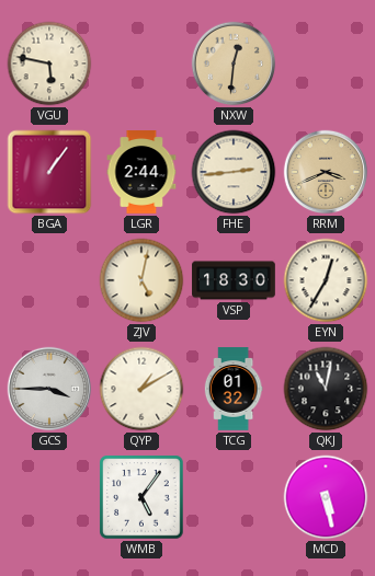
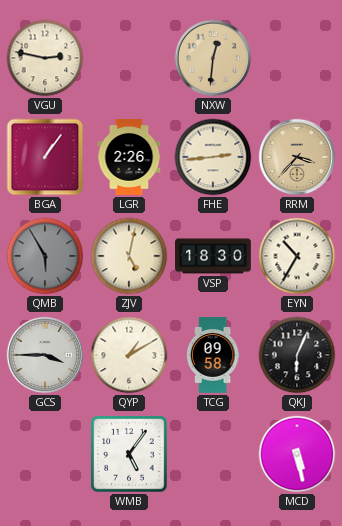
VGU: 5:47 -> 2:47
LGR: 2:44 -> 2:26
RRM: 3:41 -> 3:37
QMB: none -> 5:55
EYN: 12:35 -> 10:35
TCG: 01:32 -> 09:58
QKJ: 11:02 -> 6:04
